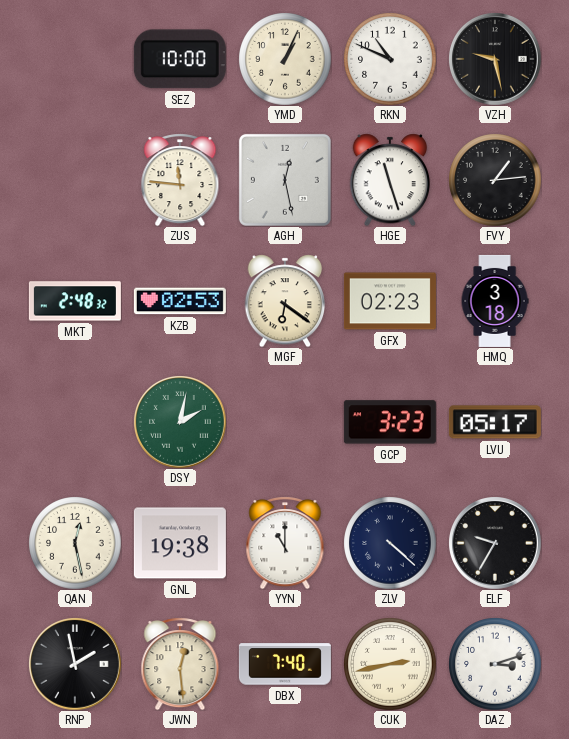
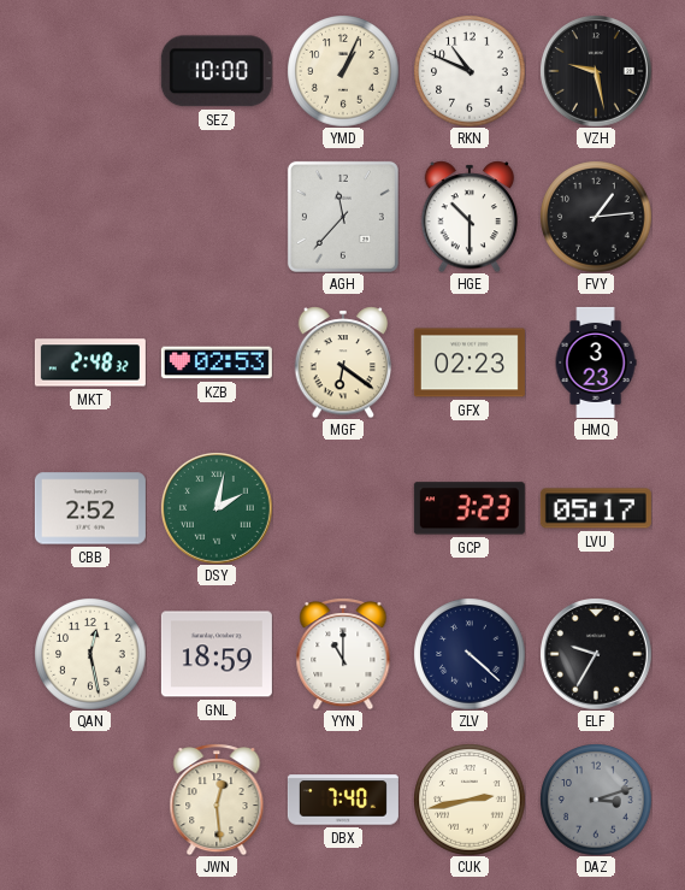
ZUS: 11:46 -> none
AGH: 12:28 -> 11:37
HGE: 11:27 -> 10:30
HMQ: 3:18 -> 3:23
CBB: none -> 2:52
GNL: 19:38 -> 18:59
RNP: 1:58 -> none
DAZ dial: white -> grey
